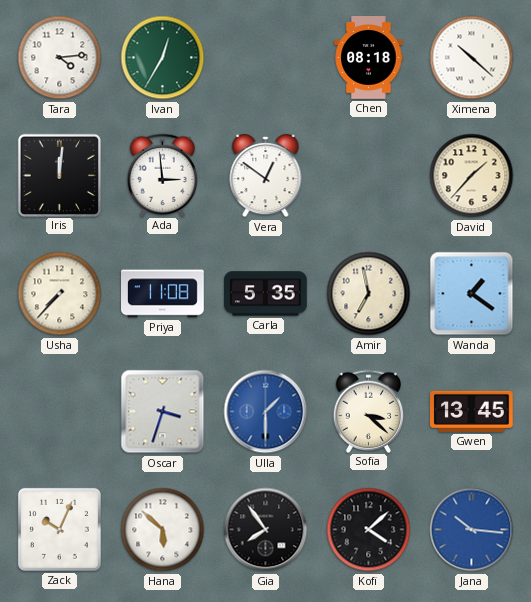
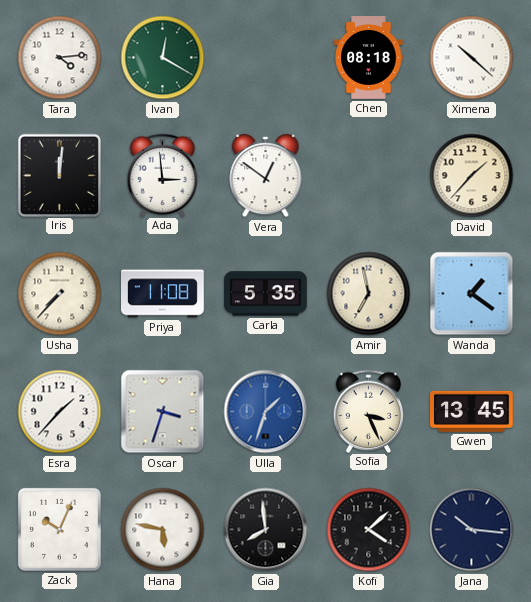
Ivan: 12:35 -> 12:20
Esra: none -> 1:37
Ulla: 1:30 -> 1:33
Sofia: 3:22 -> 3:26
Hana: 5:52 -> 5:47
Gia: 7:54 -> 7:59
Jana dial: blue -> navy
